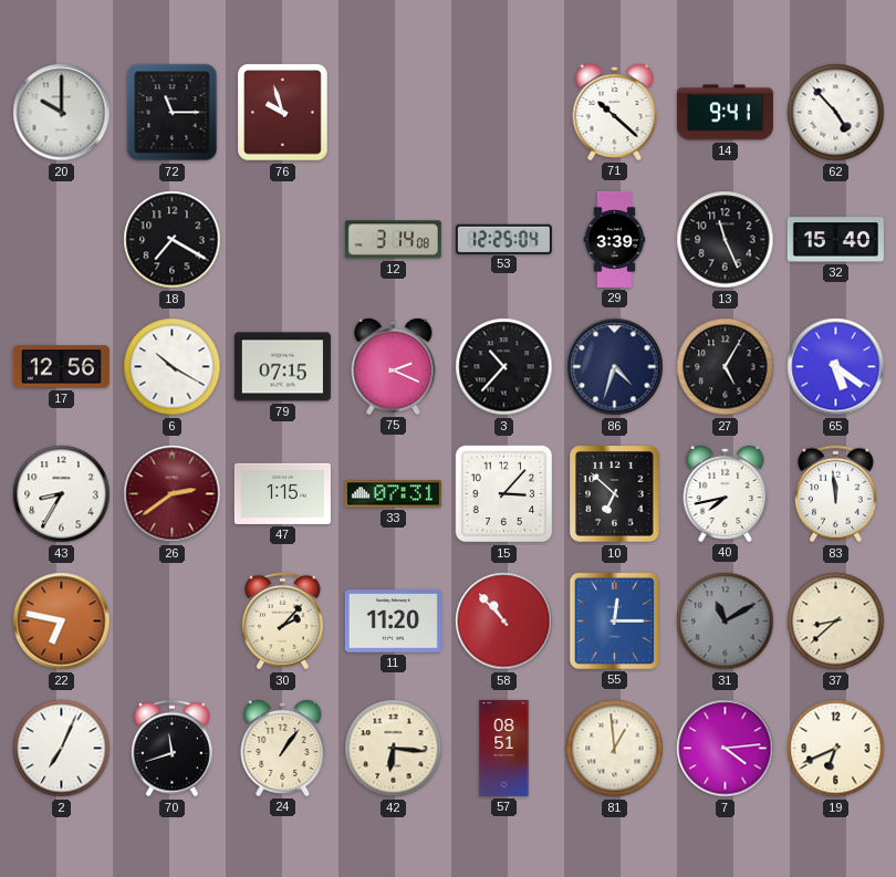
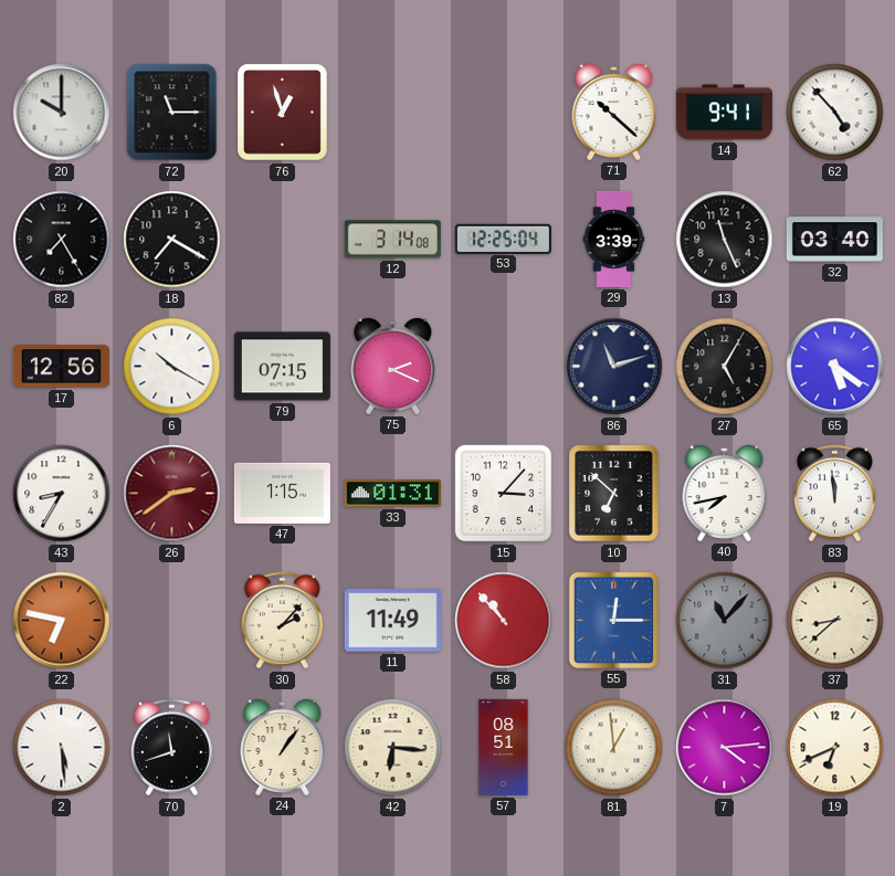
76: 9:57 -> 12:57
82: none -> 7:25
32: 15:40 -> 03:40
3: 10:37 -> none
86: 4:33 -> 11:12
33: 07:31 -> 01:31
11: 11:20 -> 11:49
31: 11:10 -> 11:07
2: 7:04 -> 5:29
